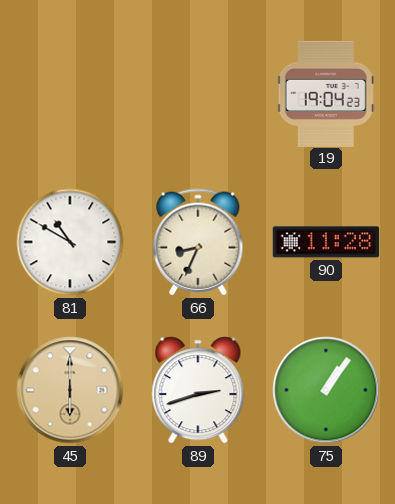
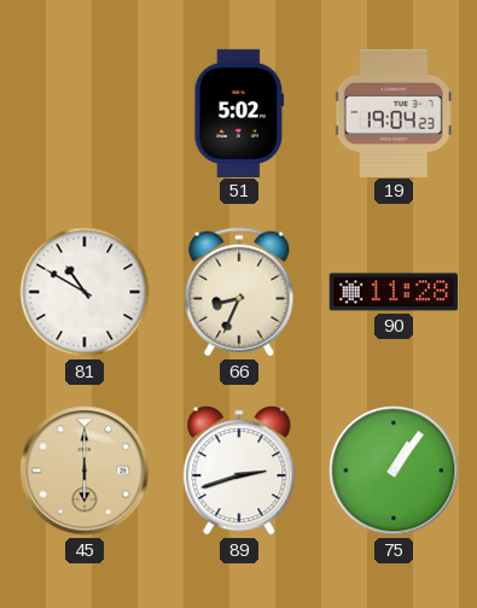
51: none -> 5:02
